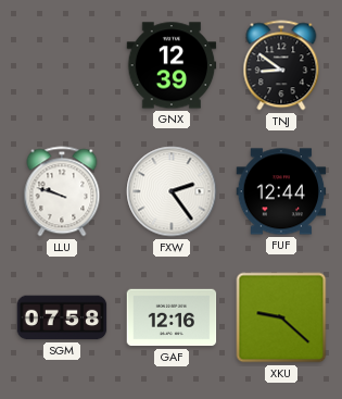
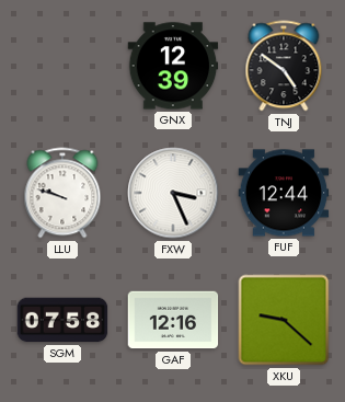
TNJ: 8:51 -> 4:51
FXW: 2:24 -> 3:26
